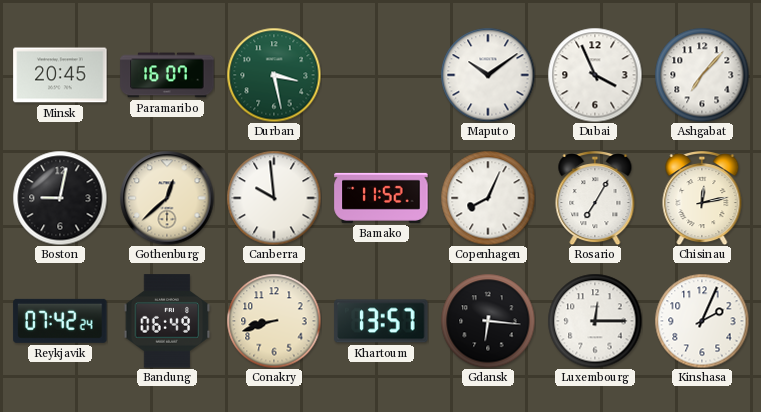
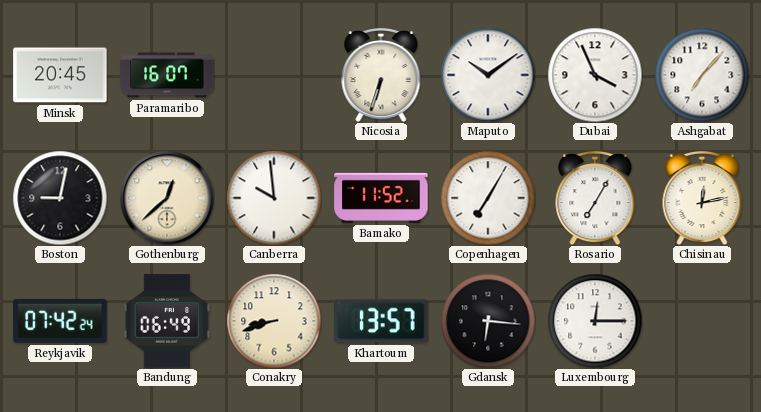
Durban: 3:28 -> none
Nicosia: none -> 6:33
Copenhagen: 8:04 -> 7:05
Kinshasa: 2:04 -> none
